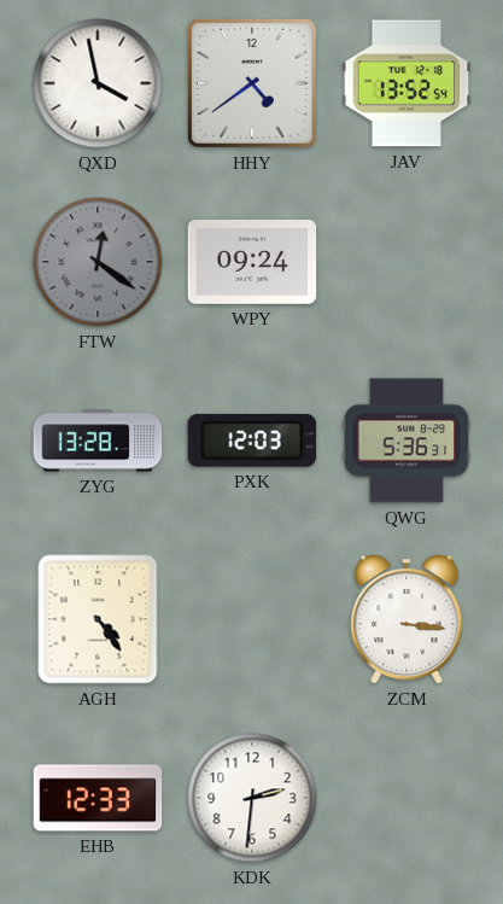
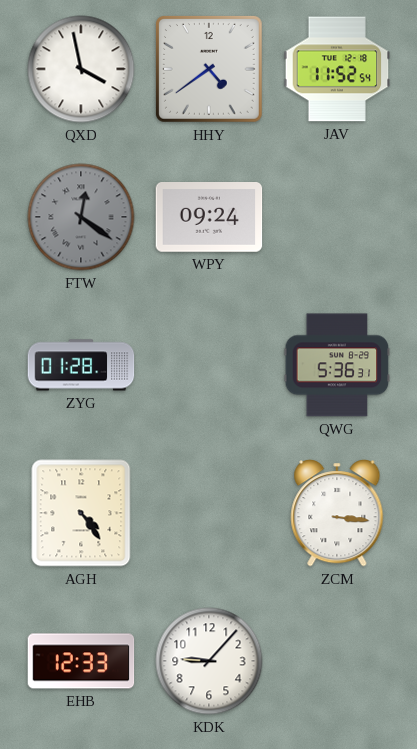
JAV: 13:52 -> 11:52
ZYG: 13:28 -> 01:28
PXK: 12:03 -> none
KDK: 2:31 -> 9:07
